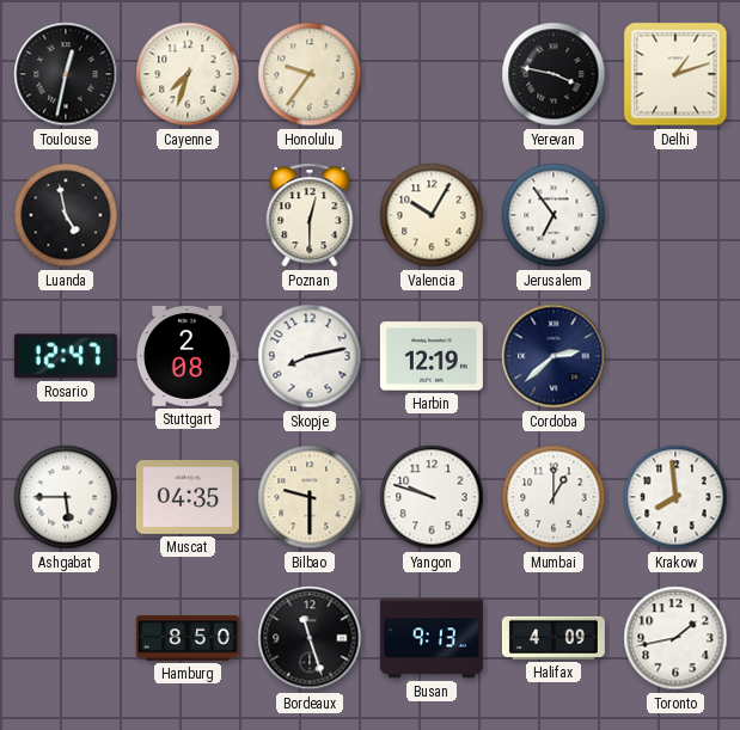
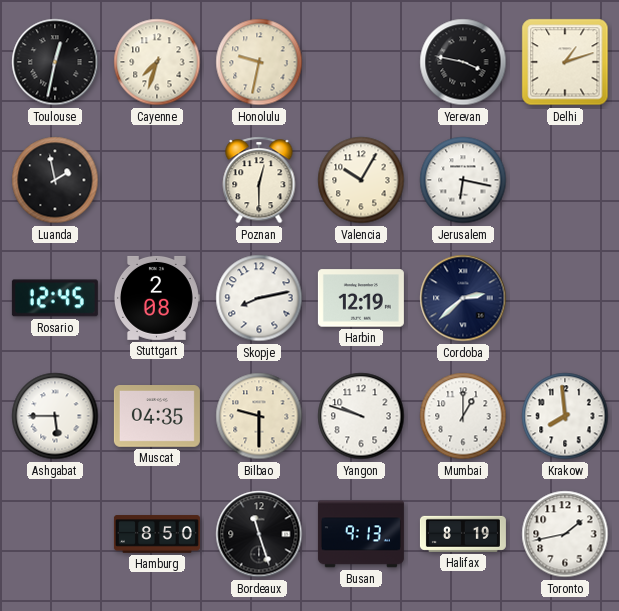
Honolulu: 9:36 -> 9:32
Luanda: 4:58 -> 1:58
Jerusalem: 6:54 -> 6:17
Rosario: 12:47 -> 12:45
Halifax: 4:09 -> 8:19
